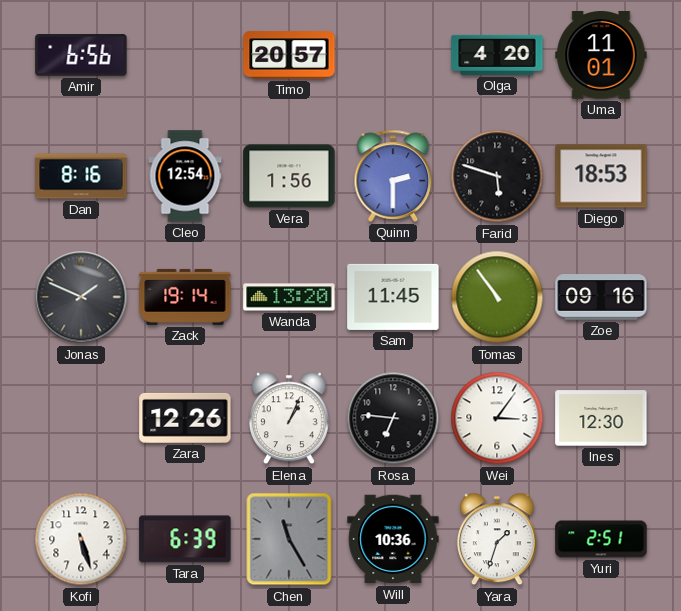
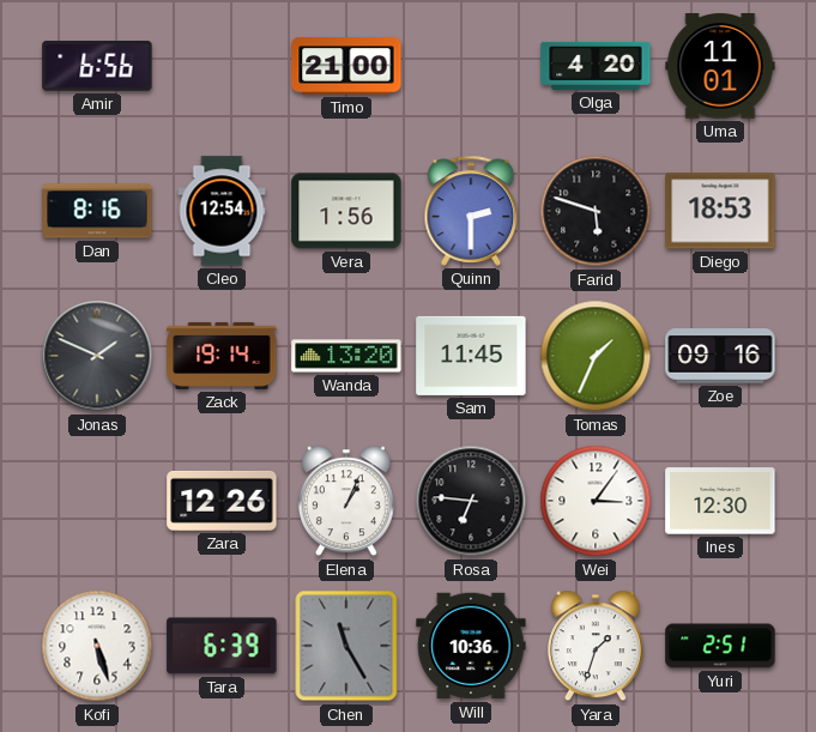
Timo: 20:57 -> 21:00
Tomas: 10:54 -> 1:34
